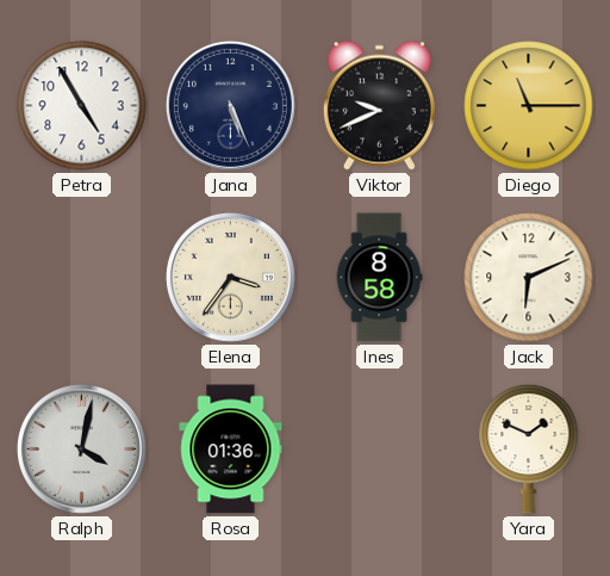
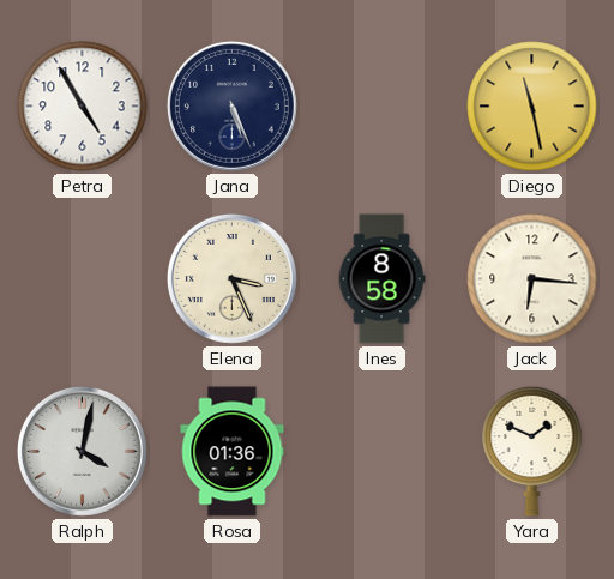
Viktor: 9:41 -> none
Diego: 11:15 -> 11:28
Elena: 3:36 -> 3:26
Jack: 6:11 -> 6:16
